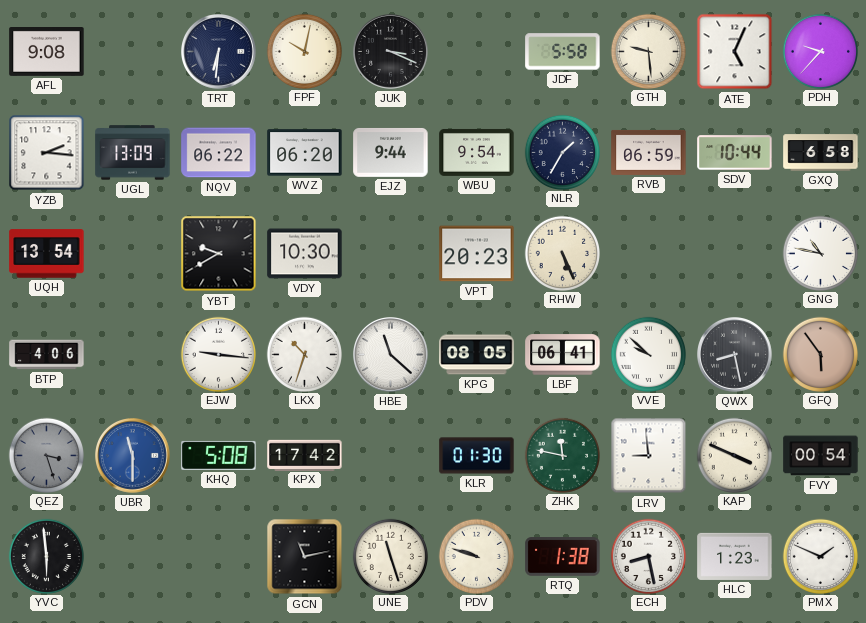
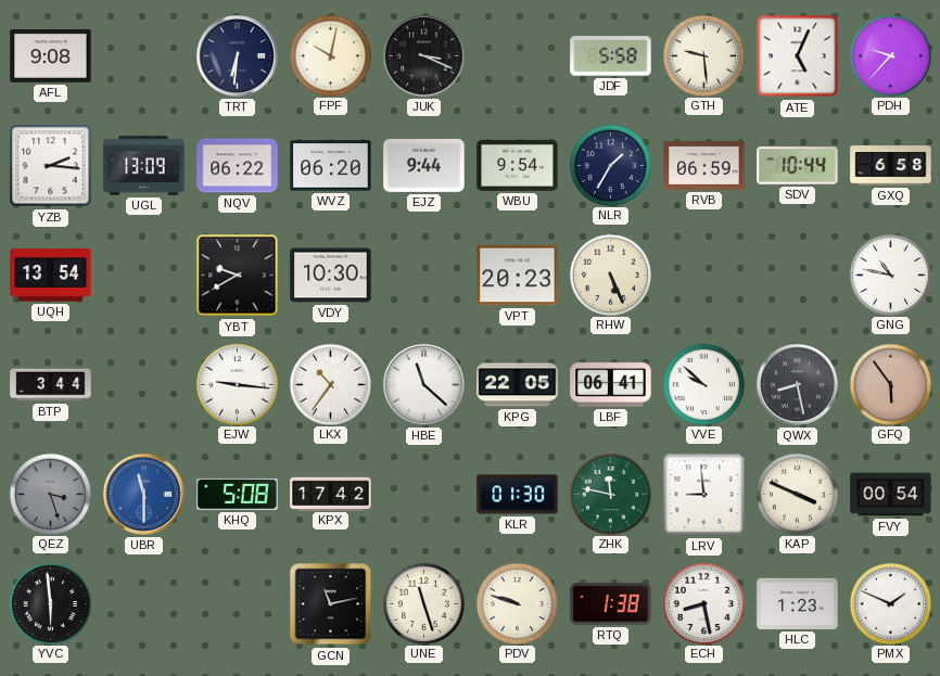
BTP: 4:06 -> 3:44
LKX: 10:33 -> 10:36
KPG: 08:05 -> 22:05
